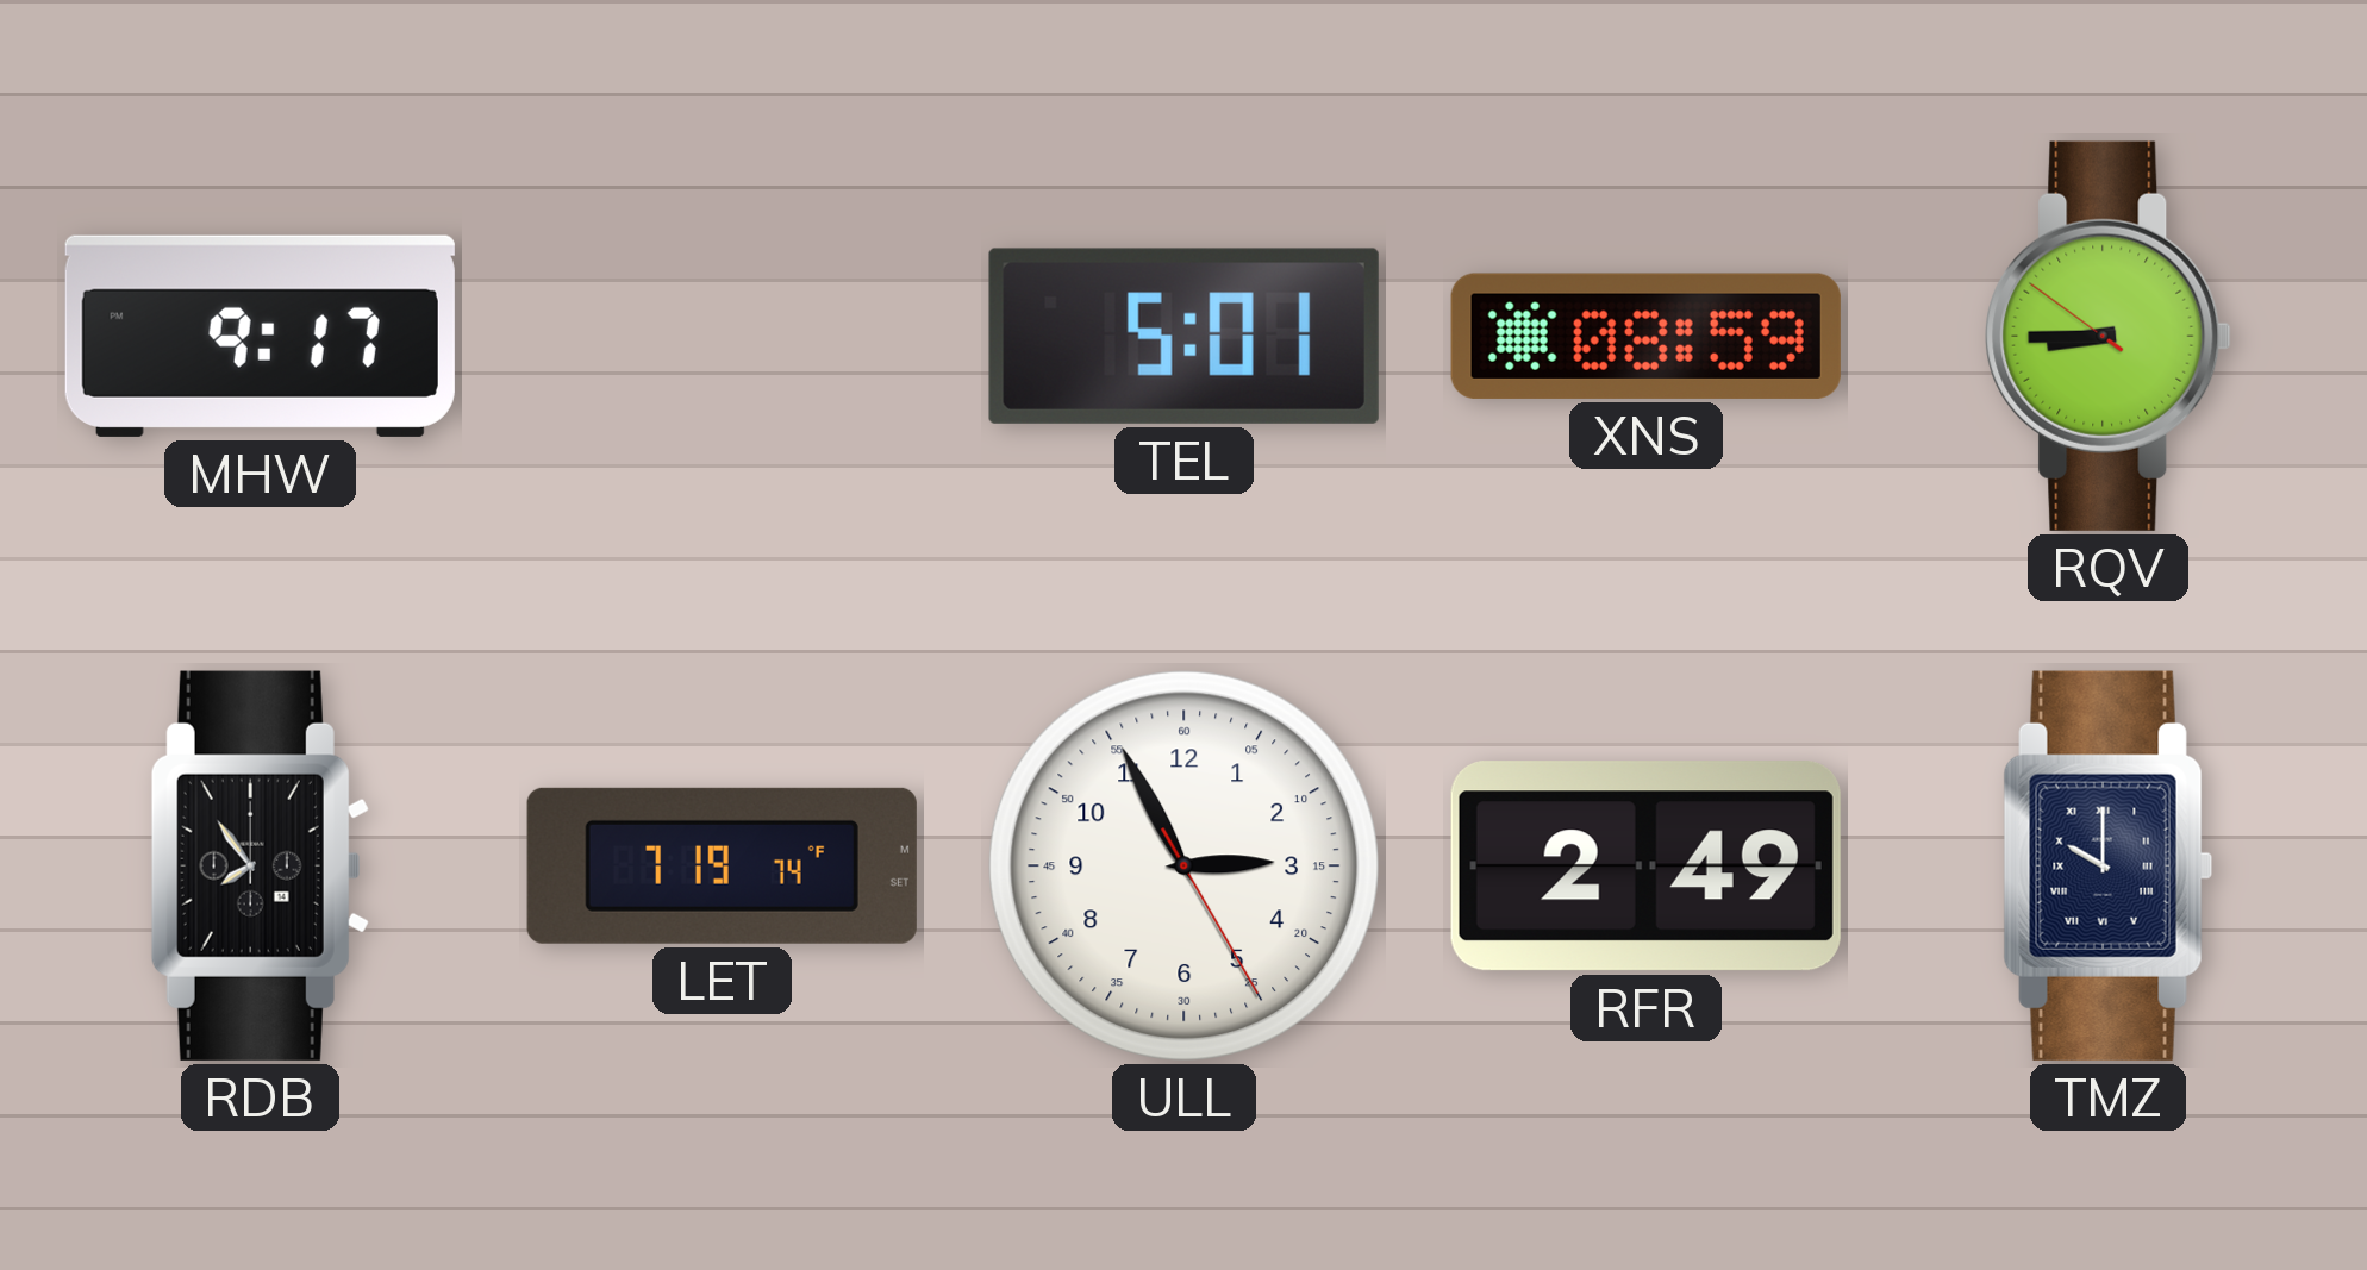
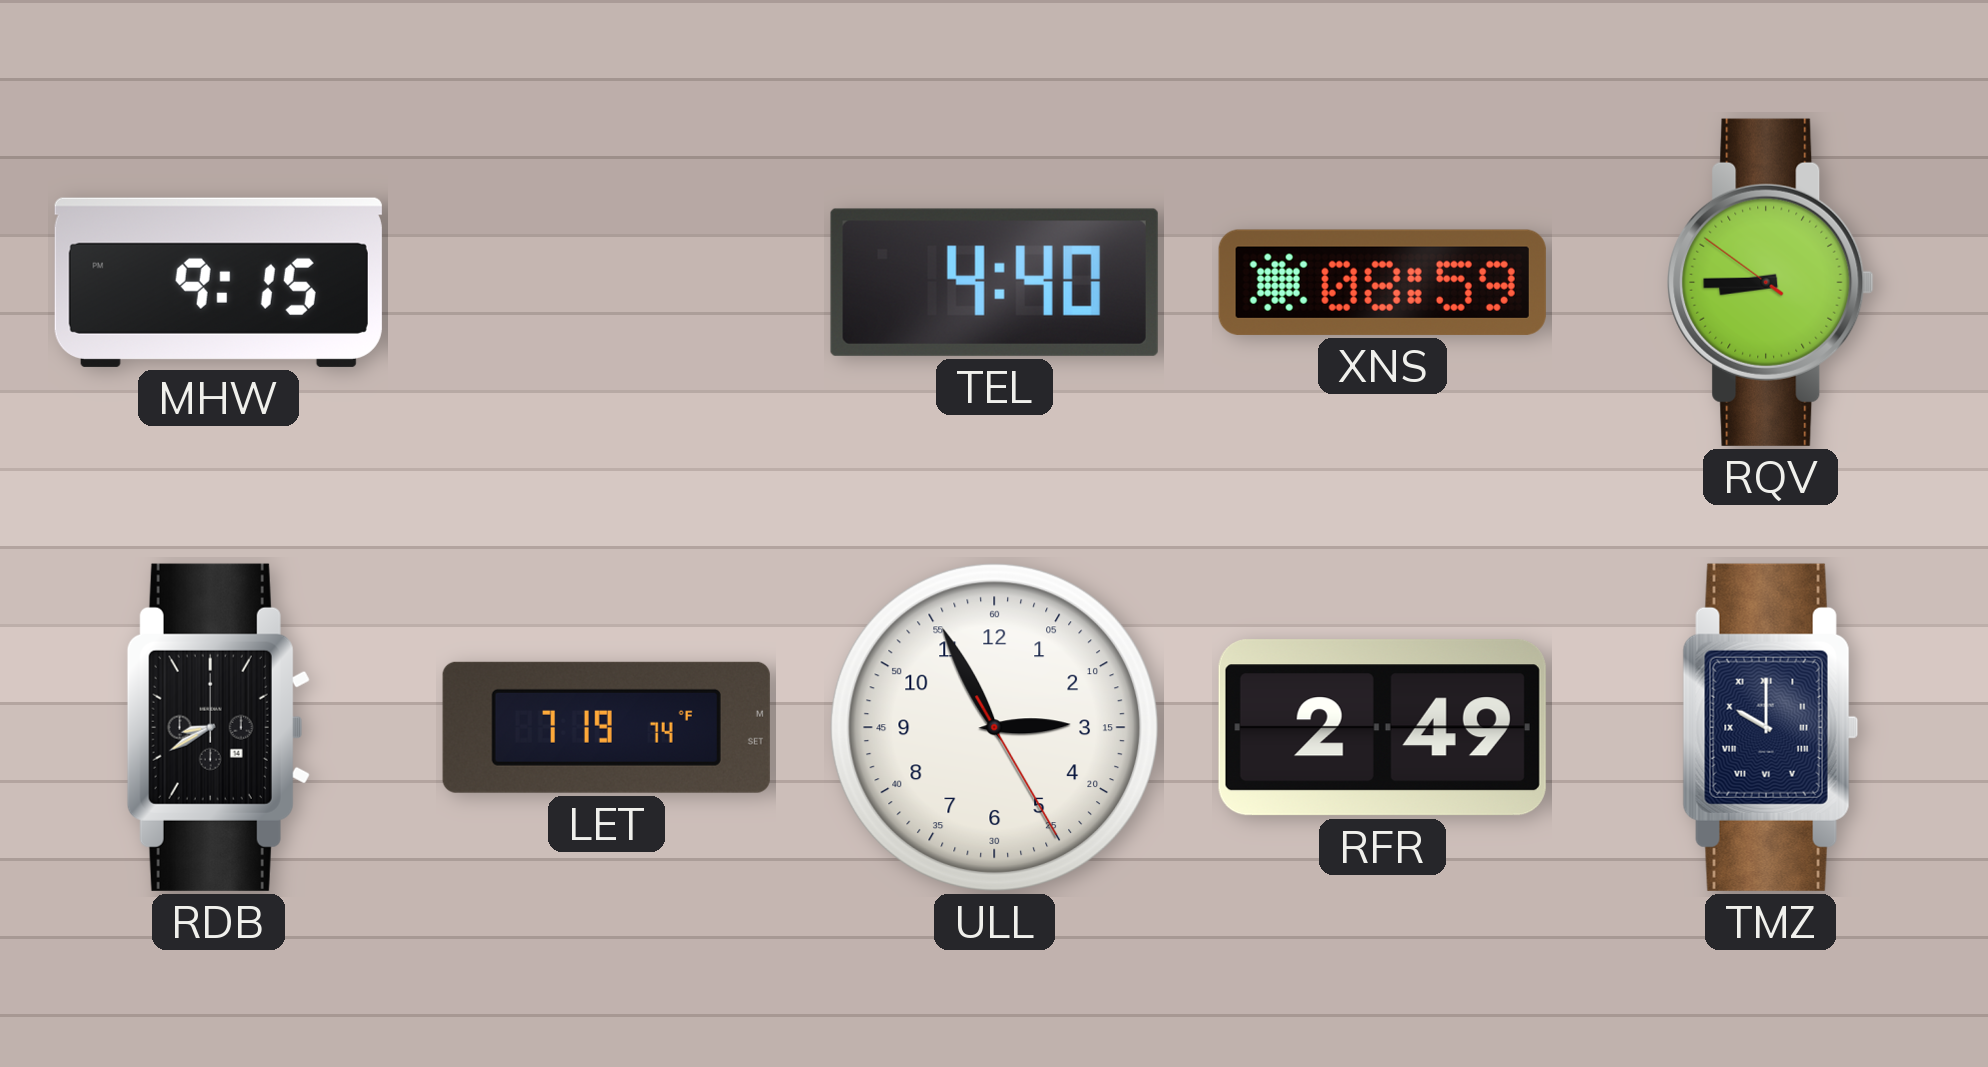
MHW: 9:17 -> 9:15
TEL: 5:01 -> 4:40
RDB: 7:54 -> 8:40
